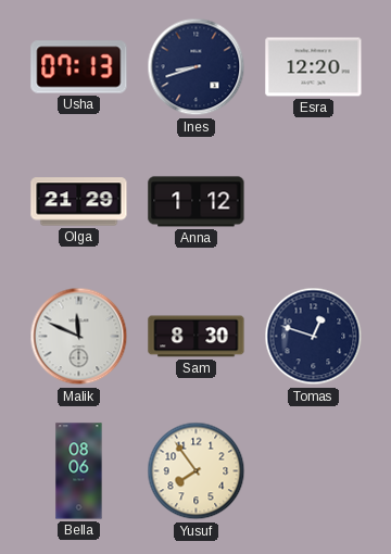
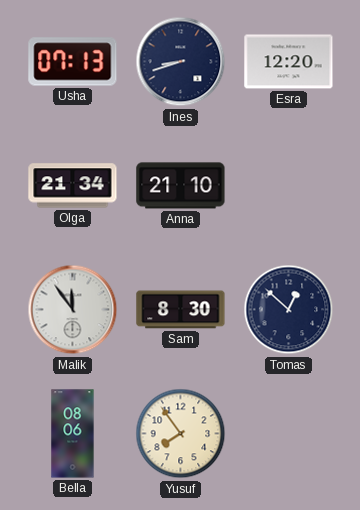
Olga: 21:29 -> 21:34
Anna: 1:12 -> 21:10
Malik: 11:49 -> 11:54
Tomas: 12:48 -> 12:52
